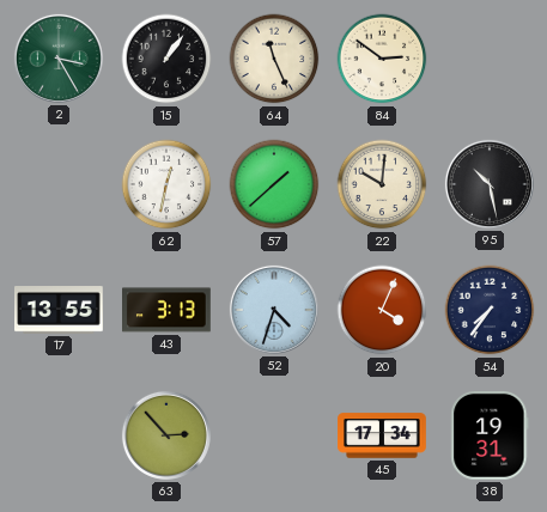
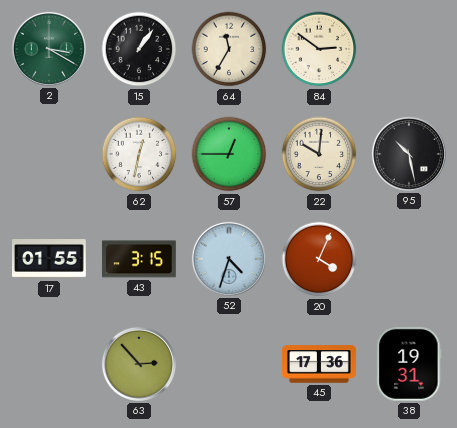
2: 3:25 -> 3:20
64: 11:26 -> 11:35
57: 1:38 -> 12:45
17: 13:55 -> 01:55
43: 3:13 -> 3:15
54: 7:36 -> none
45: 17:34 -> 17:36
